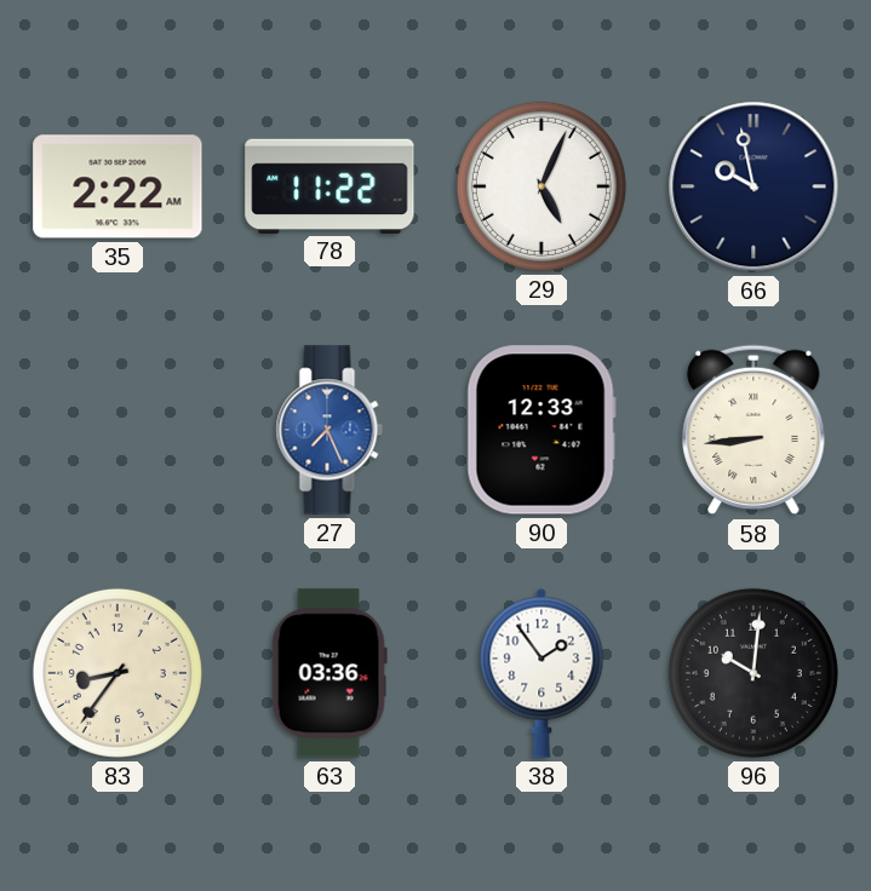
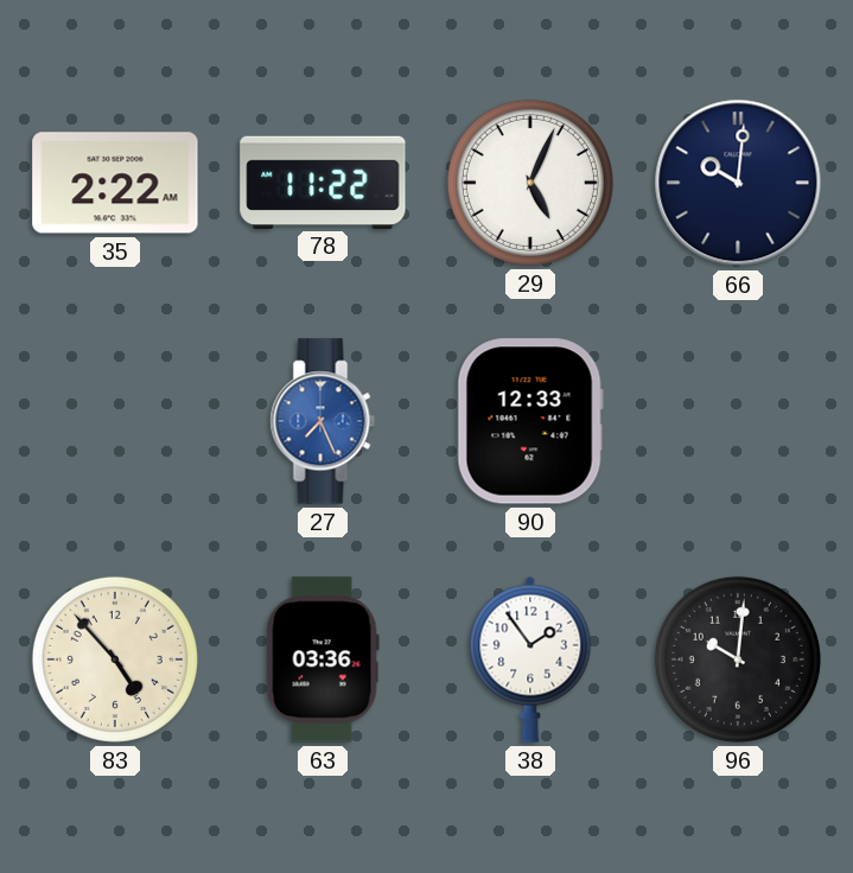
66: 9:58 -> 10:01
58: 8:44 -> none
83: 8:36 -> 4:53
